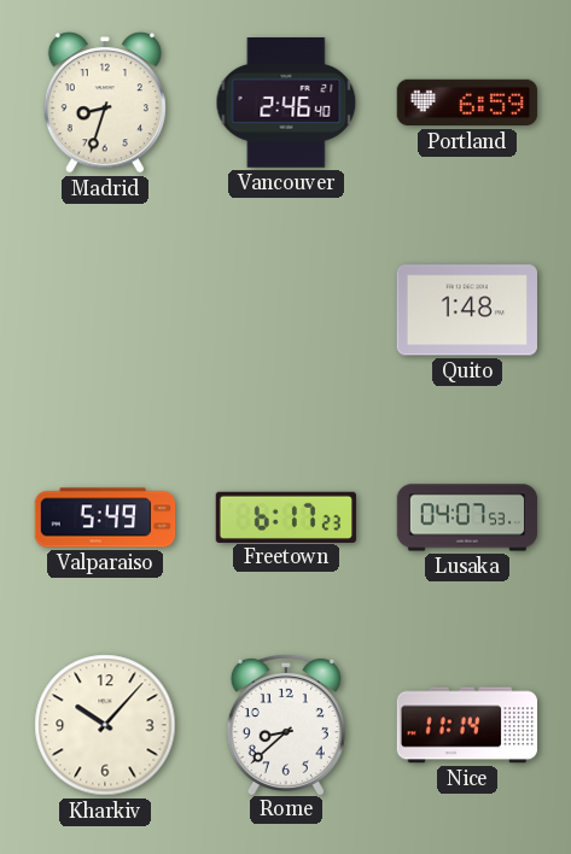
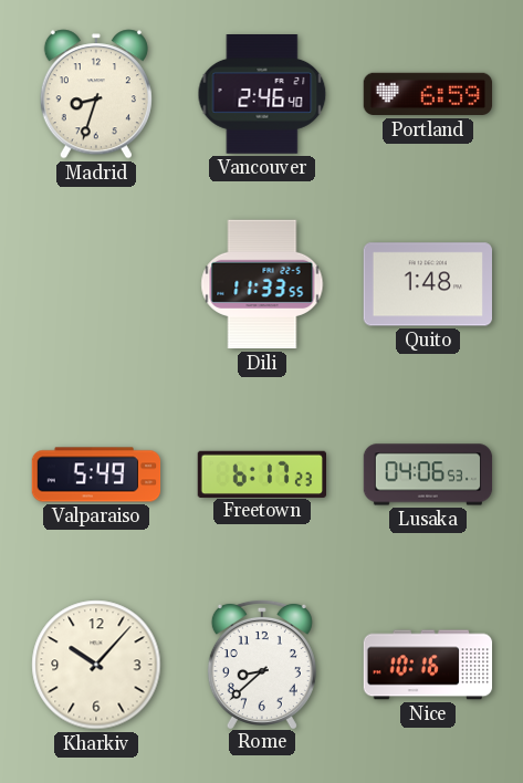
Dili: none -> 11:33
Lusaka: 04:07 -> 04:06
Nice: 11:14 -> 10:16
